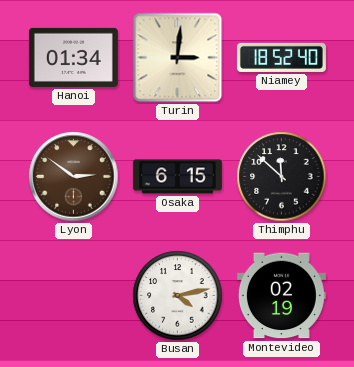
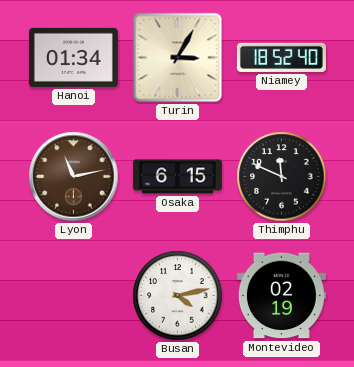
Turin: 3:01 -> 3:05
Lyon: 2:51 -> 11:13
Thimphu: 11:52 -> 11:49
